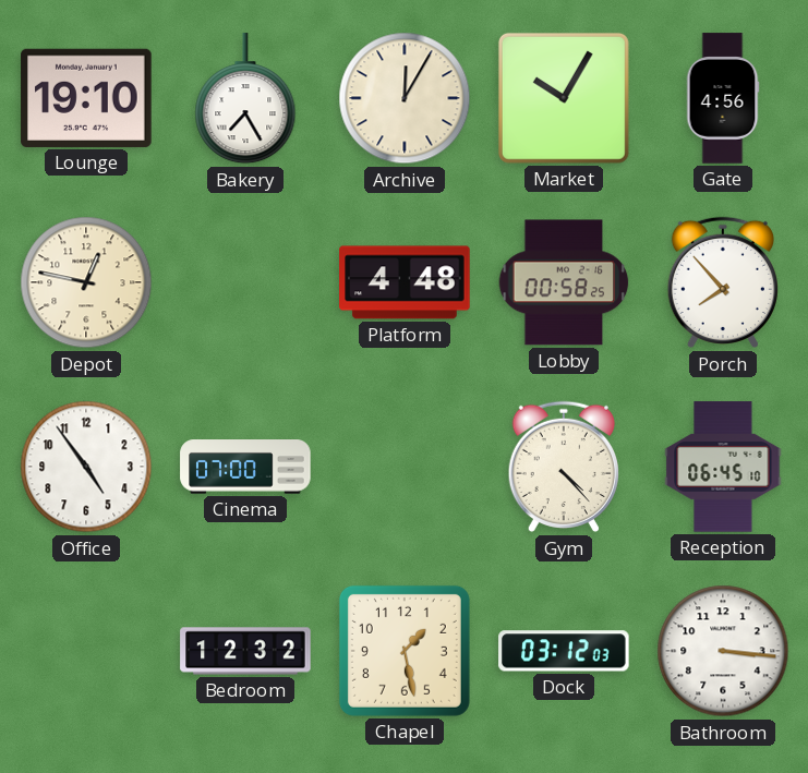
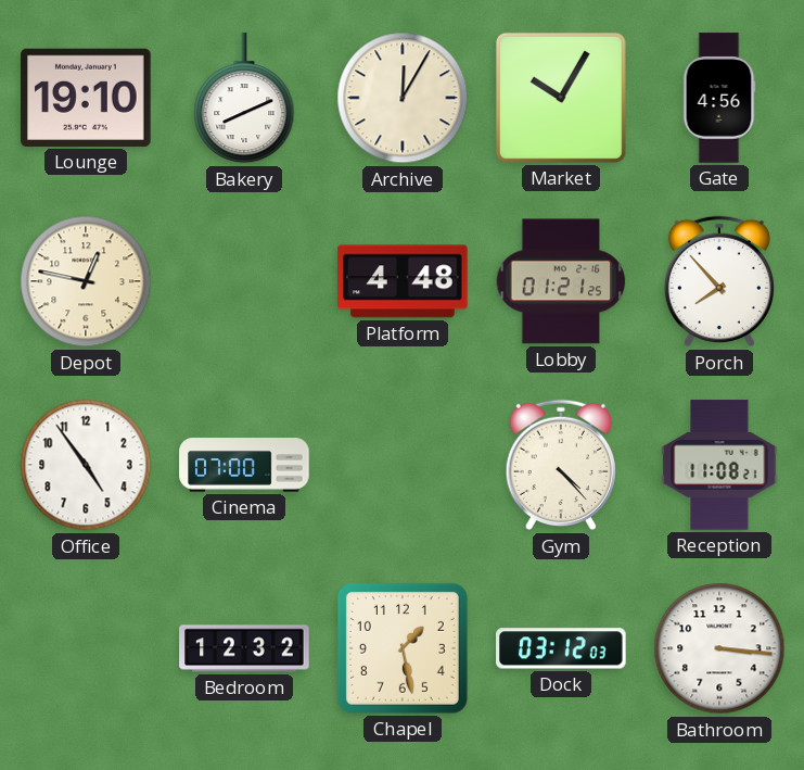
Bakery: 7:25 -> 8:11
Lobby: 00:58 -> 01:21
Reception: 06:45 -> 11:08
